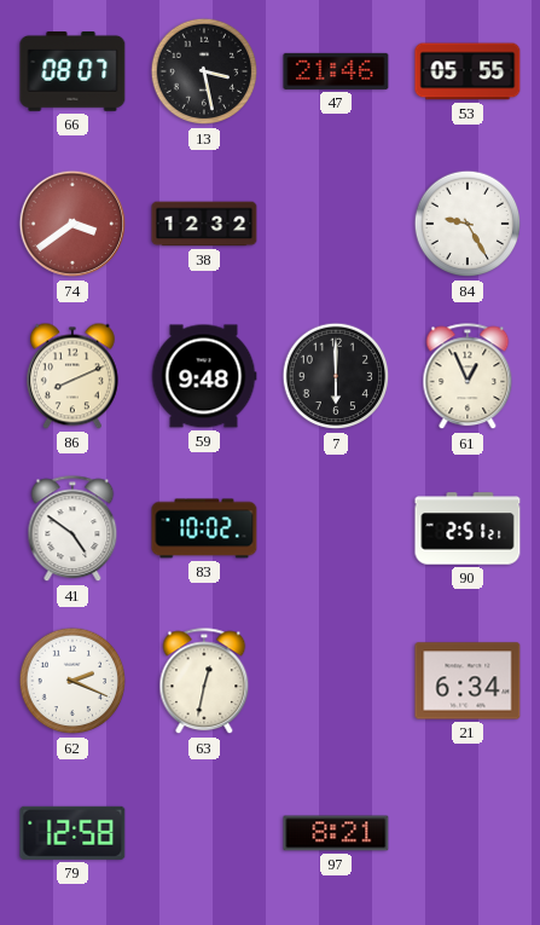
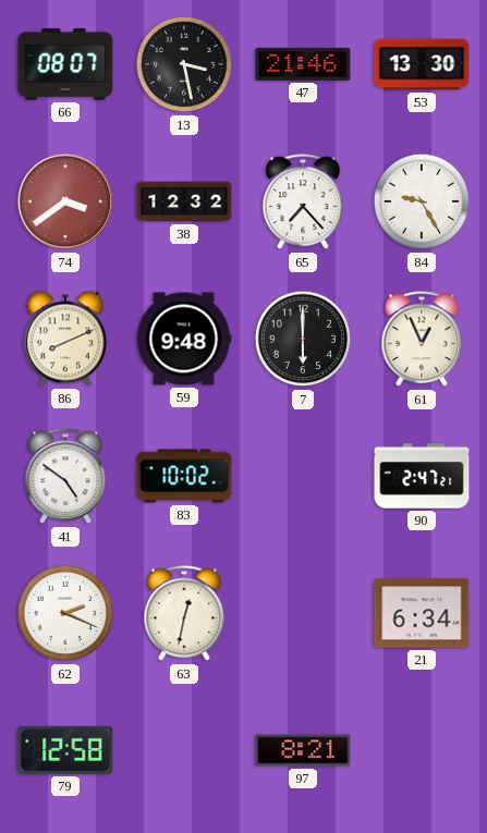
53: 05:55 -> 13:30
65: none -> 7:23
90: 2:51 -> 2:47
